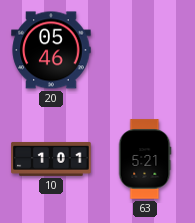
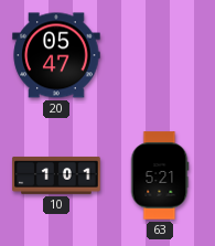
20: 05:46 -> 05:47
